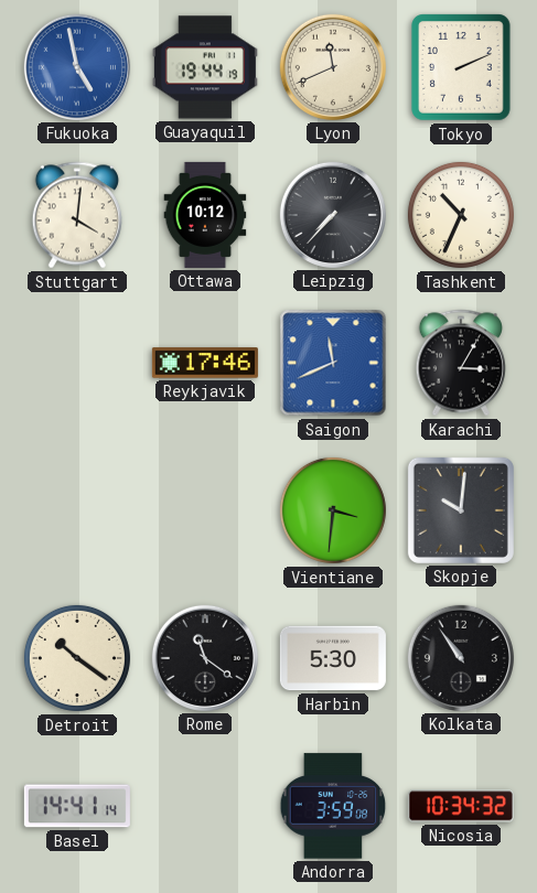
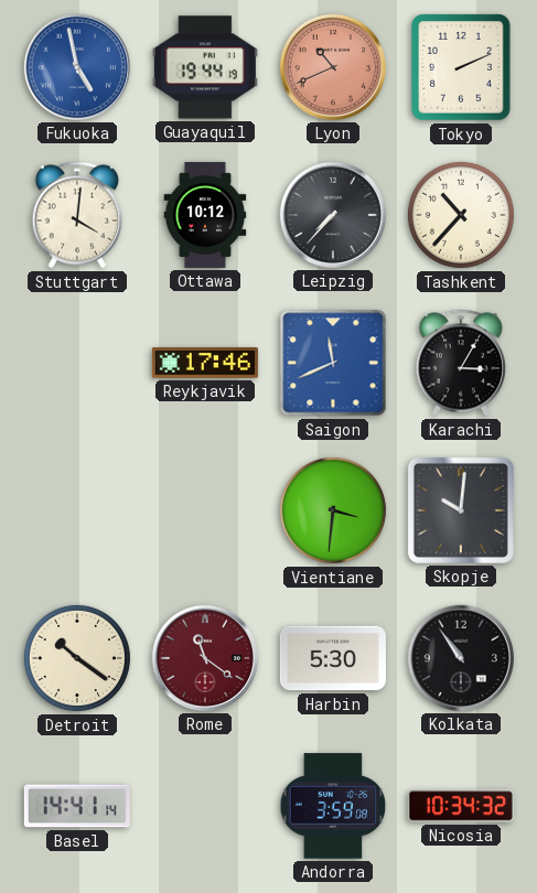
Lyon: 11:41 -> 10:41
Lyon dial: cream -> salmon
Tashkent: 10:34 -> 10:37
Rome dial: black -> burgundy
